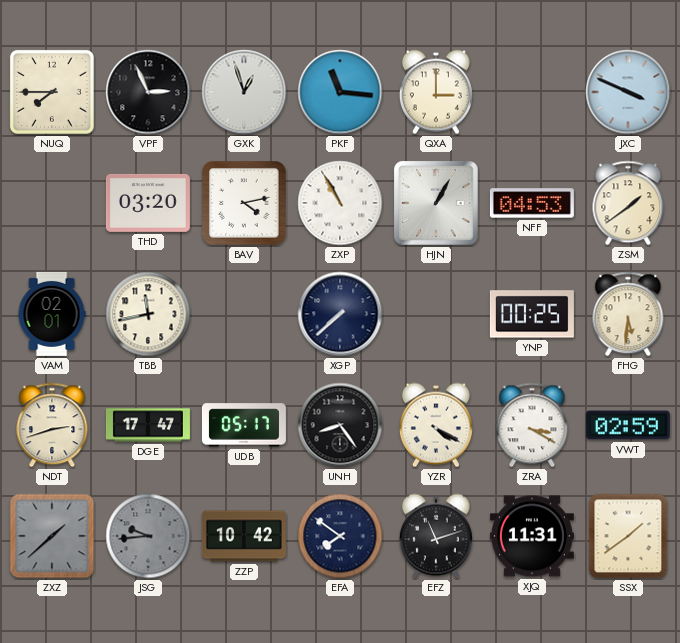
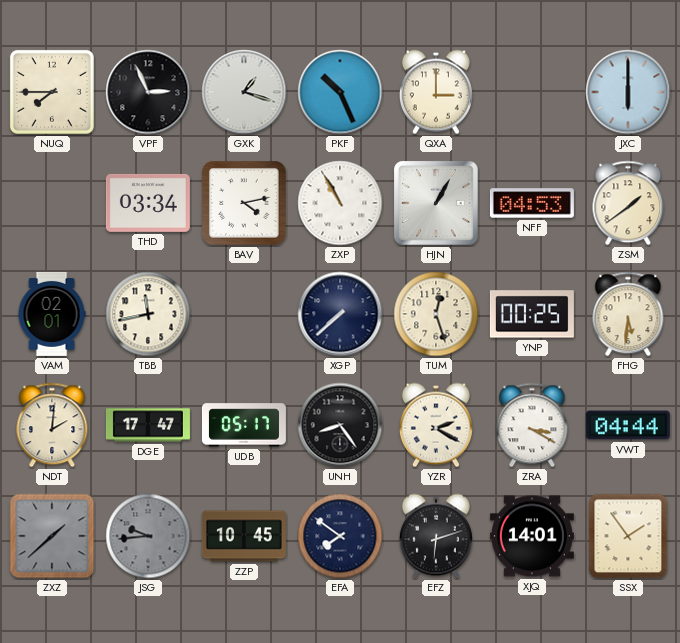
GXK: 12:57 -> 1:18
PKF: 11:16 -> 10:26
JXC: 3:49 -> 6:00
THD: 03:20 -> 03:34
TUM: none -> 12:27
NDT: 2:42 -> 2:01
YZR: 4:20 -> 2:20
VWT: 02:59 -> 04:44
ZZP: 10:42 -> 10:45
EFZ: 11:12 -> 6:12
XJQ: 11:31 -> 14:01
SSX: 1:39 -> 1:54
